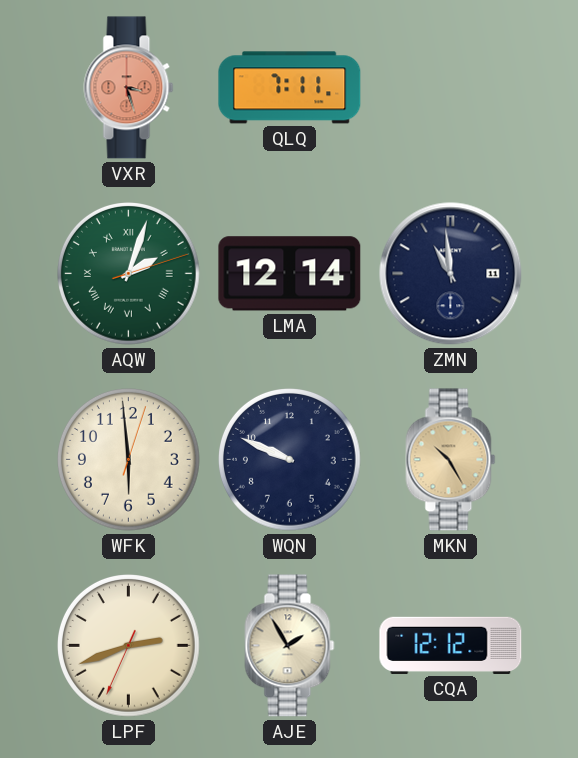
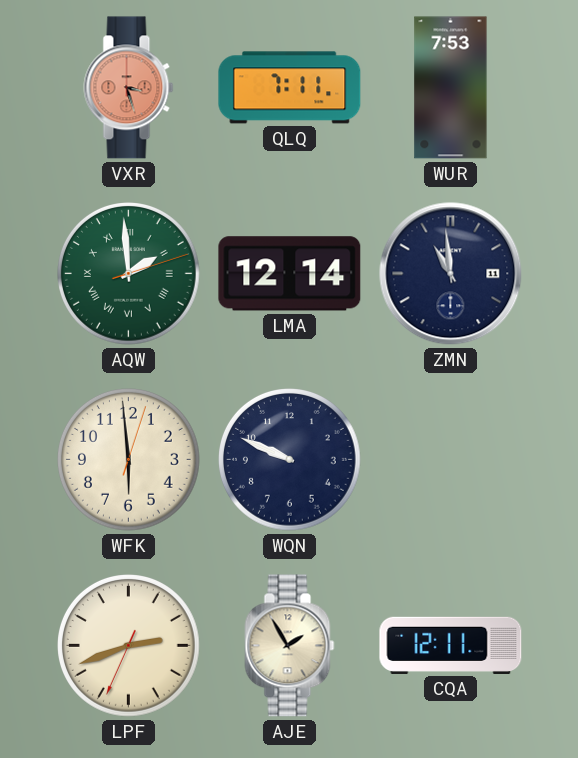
WUR: none -> 7:53
AQW: 2:03 -> 1:59
MKN: 10:25 -> none
CQA: 12:12 -> 12:11
